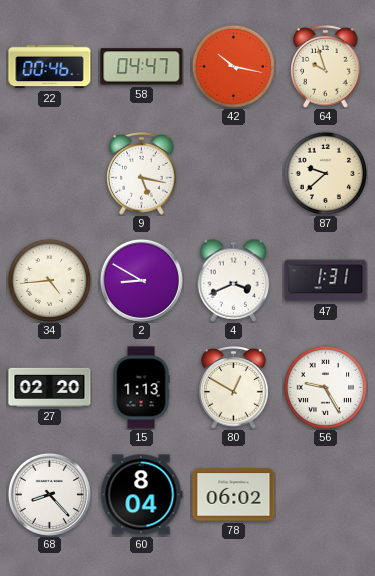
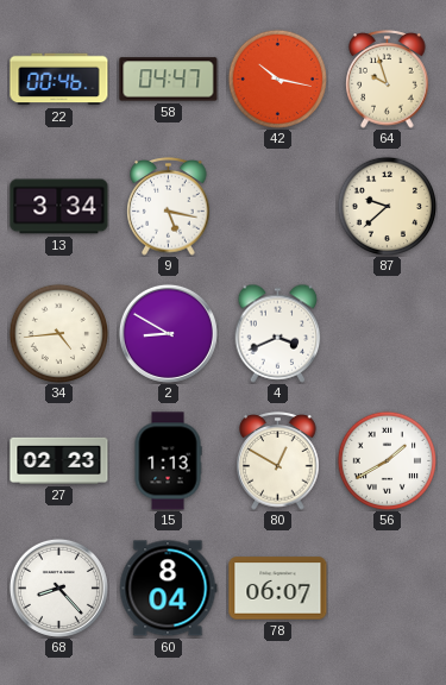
13: none -> 3:34
47: 1:31 -> none
27: 02:20 -> 02:23
56: 9:25 -> 1:40
78: 06:02 -> 06:07
